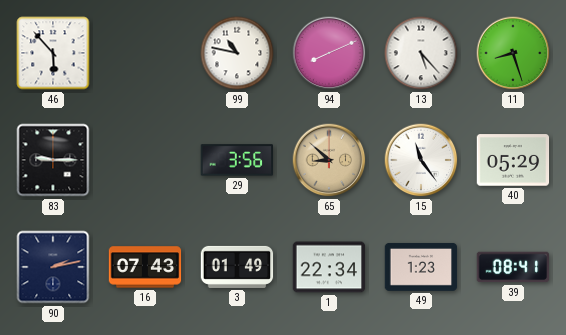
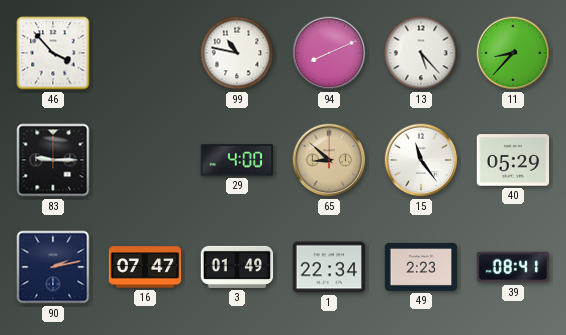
46: 5:53 -> 3:53
11: 8:27 -> 8:37
29: 3:56 -> 4:00
16: 07:43 -> 07:47
49: 1:23 -> 2:23
